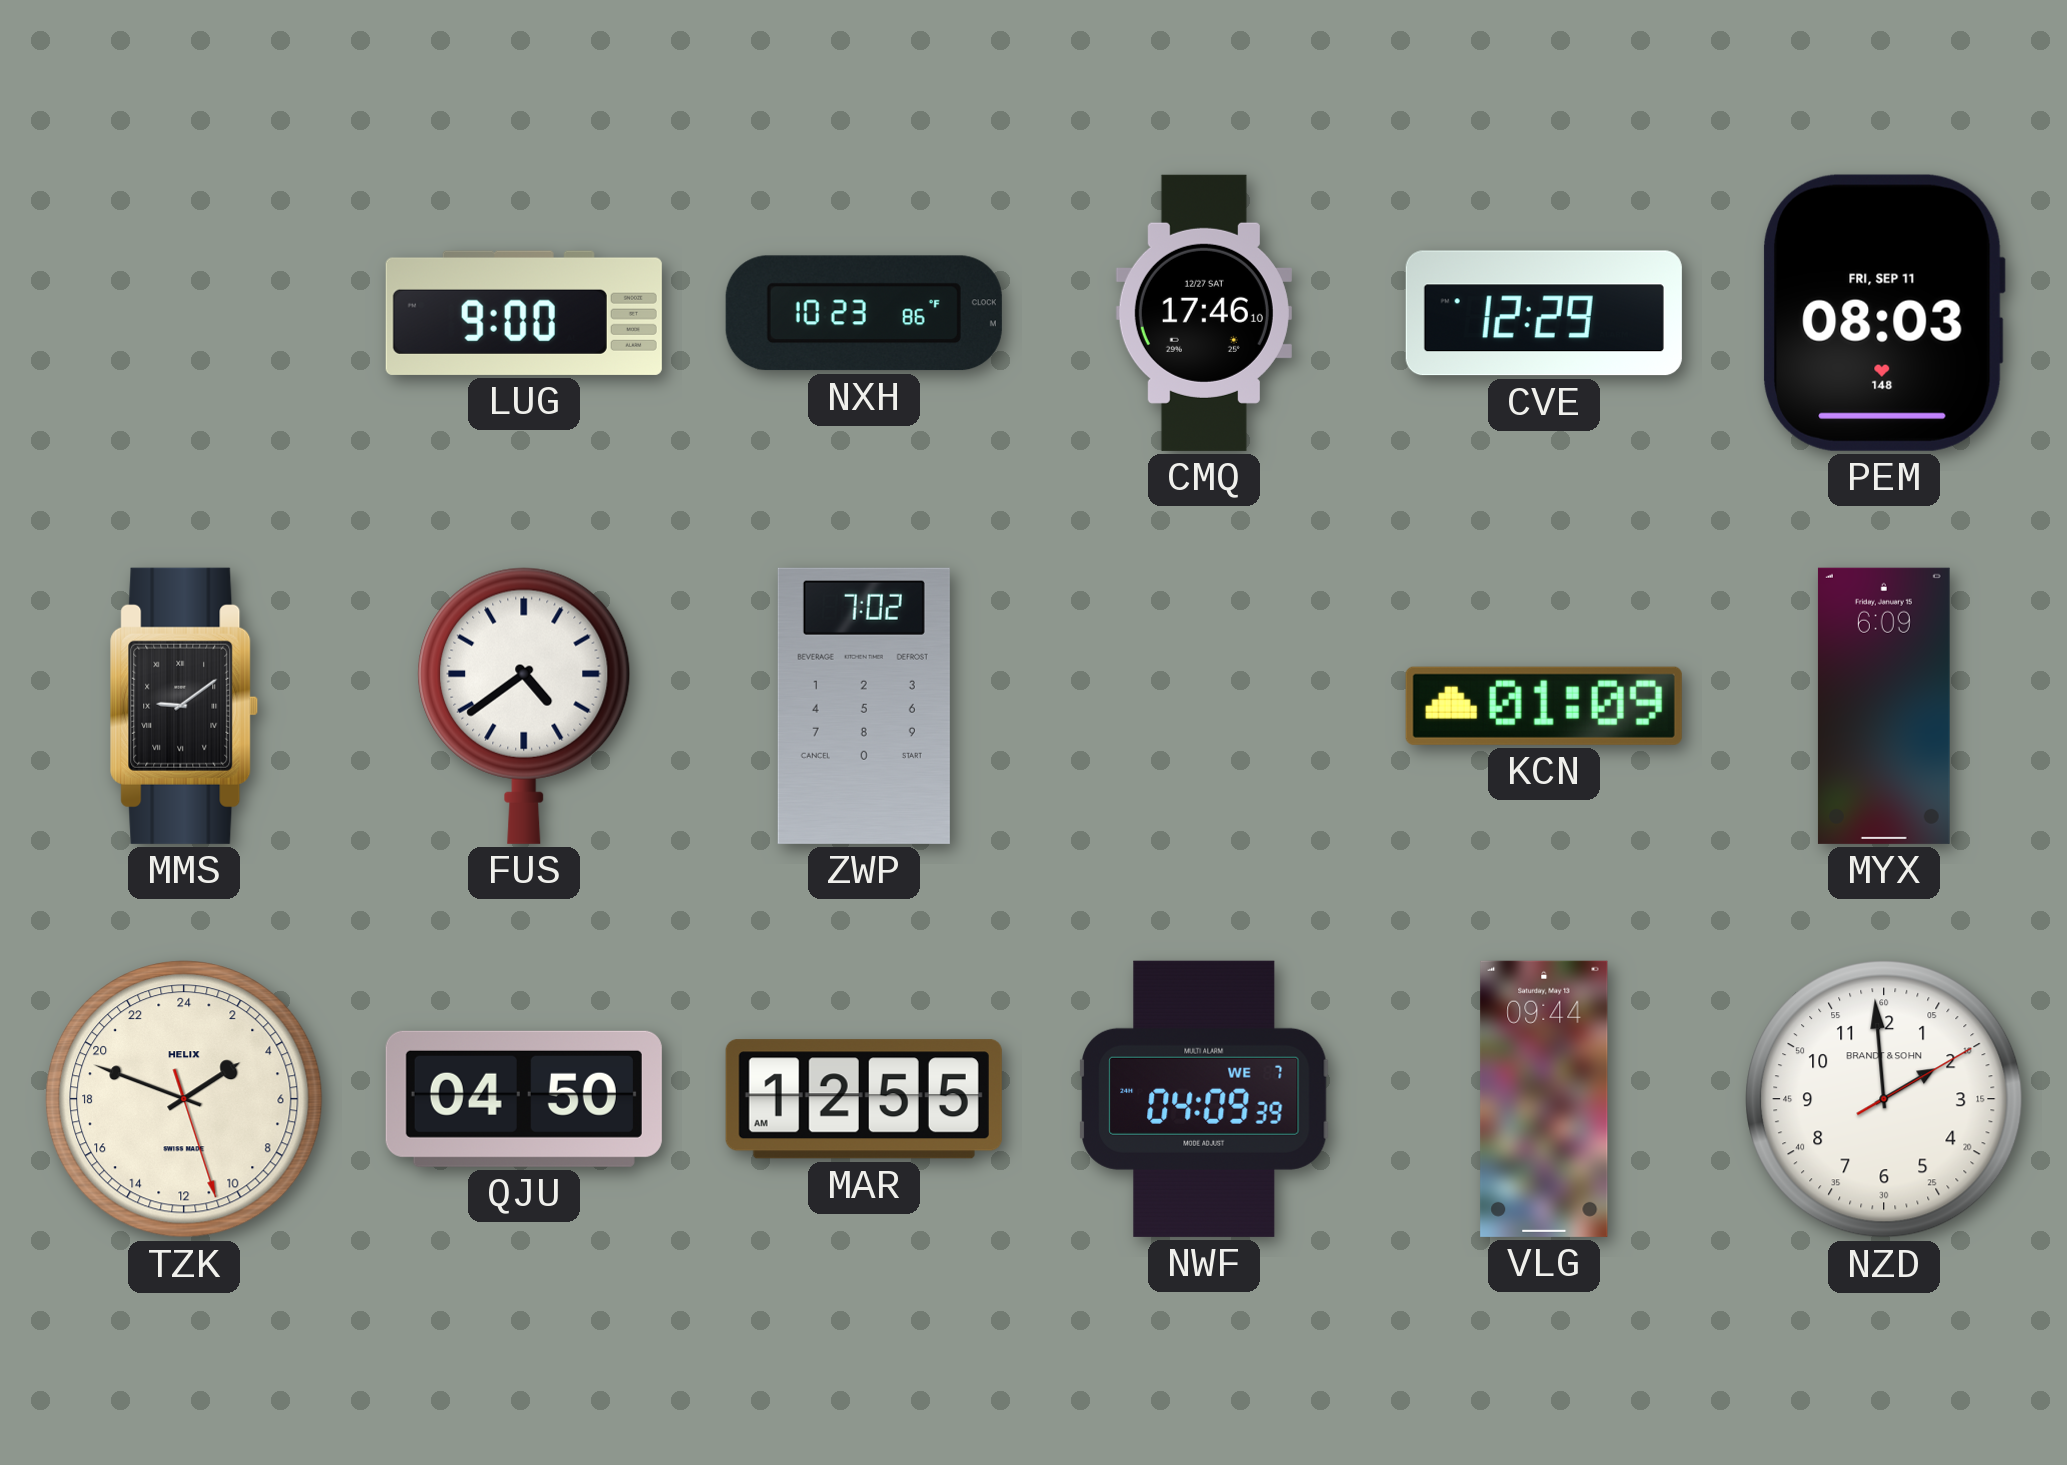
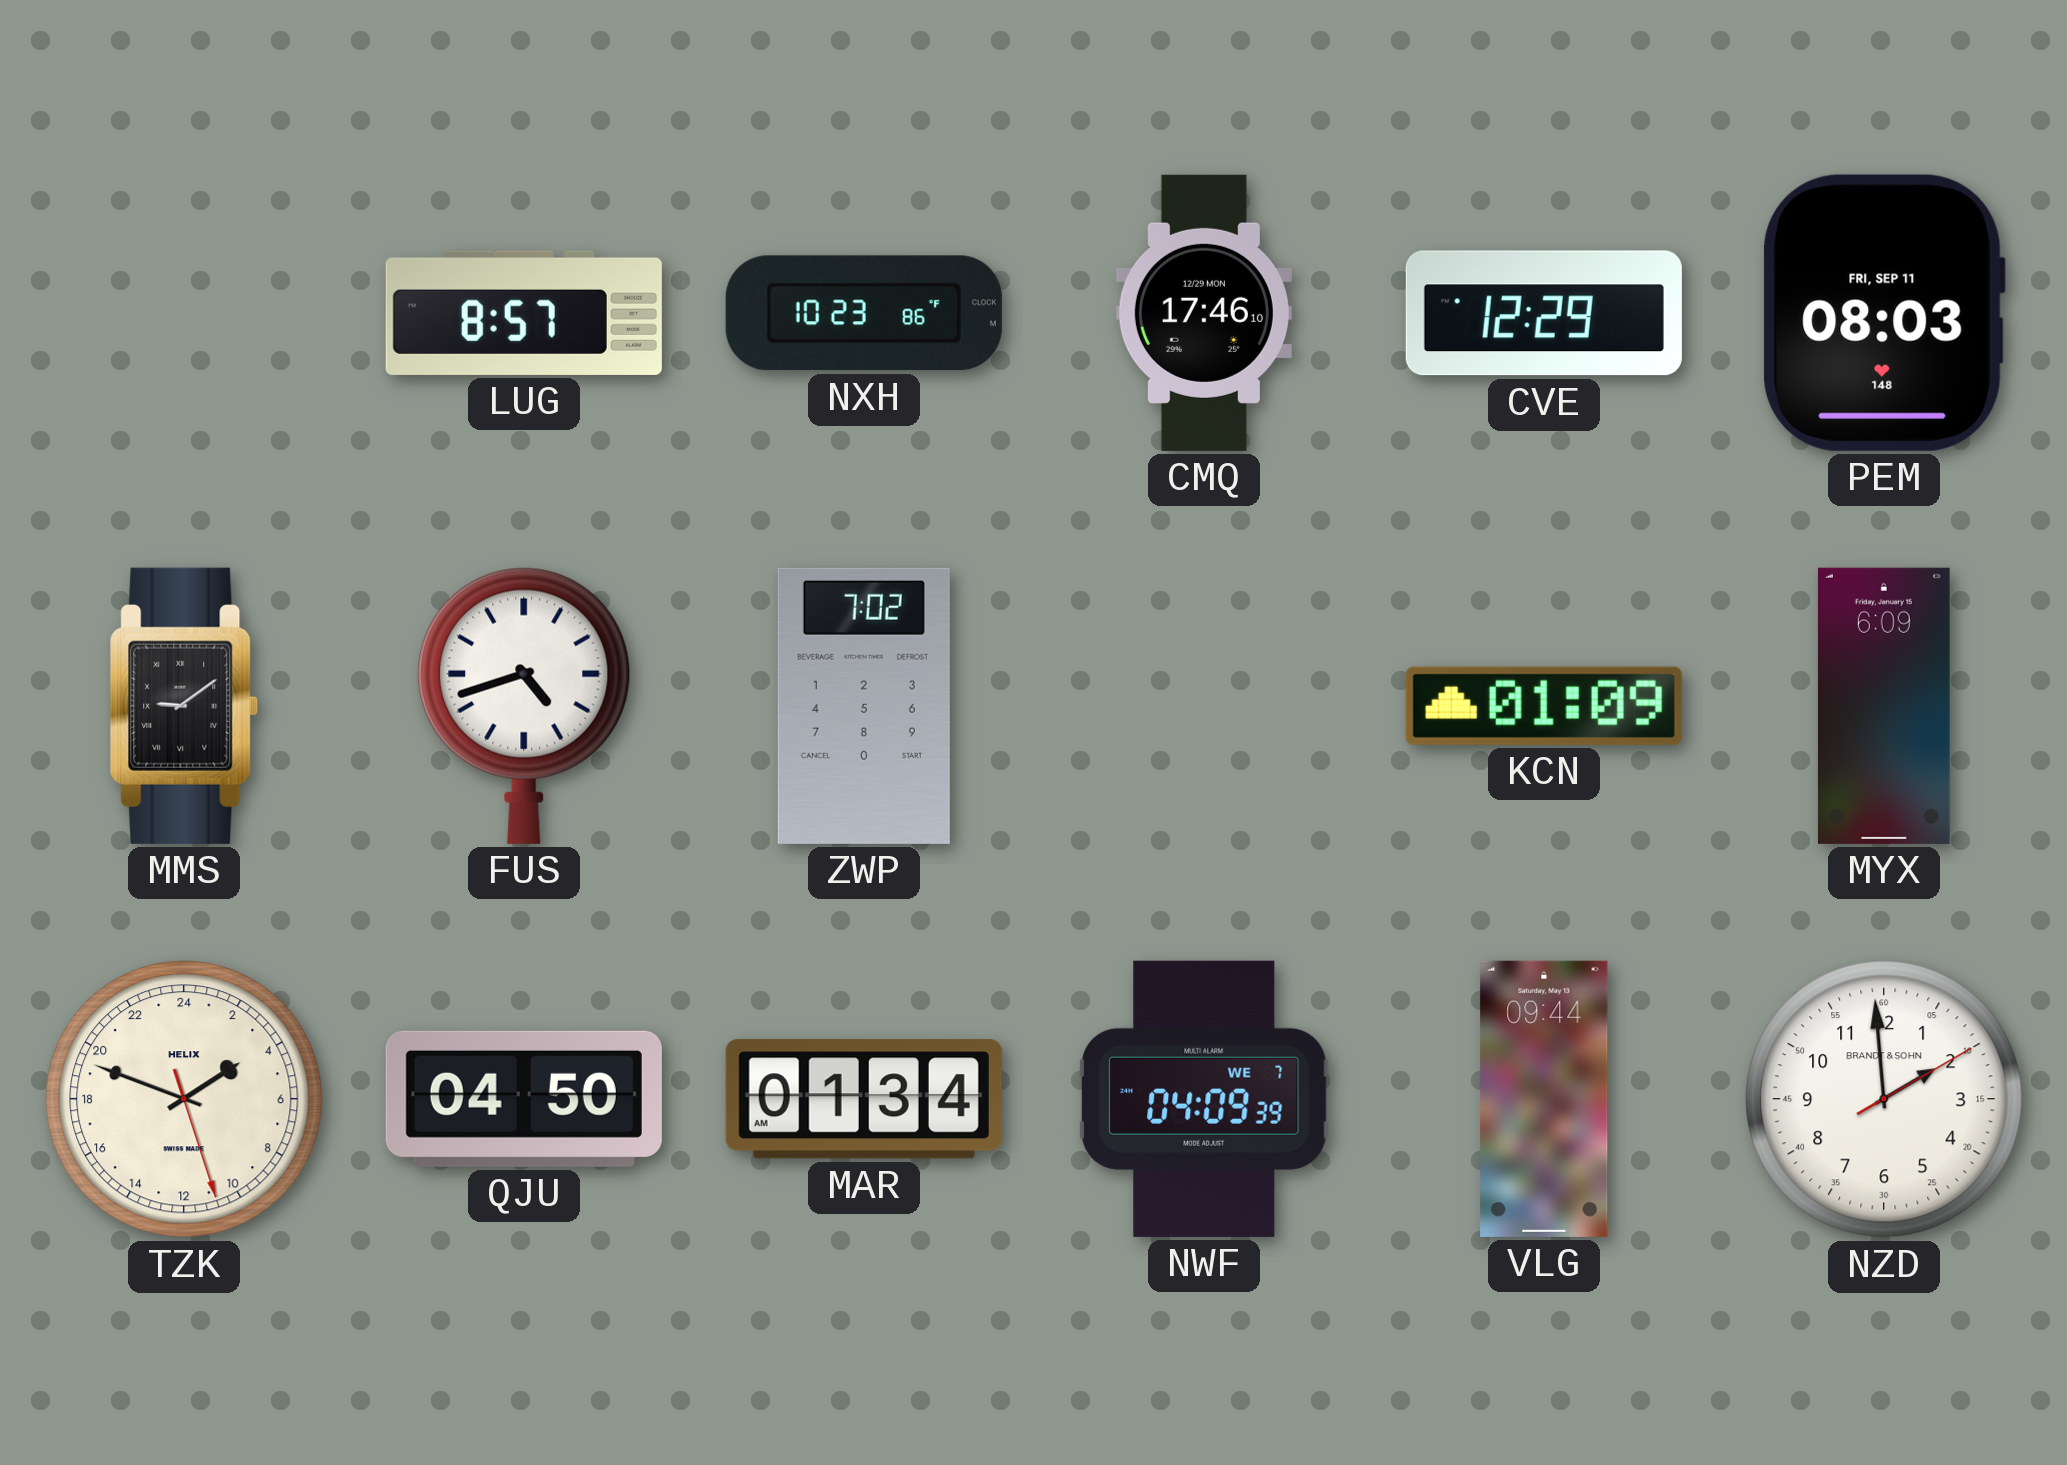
LUG: 9:00 -> 8:57
CMQ date: 12/27 SAT -> 12/29 MON
FUS: 4:39 -> 4:42
MAR: 12:55 -> 01:34
